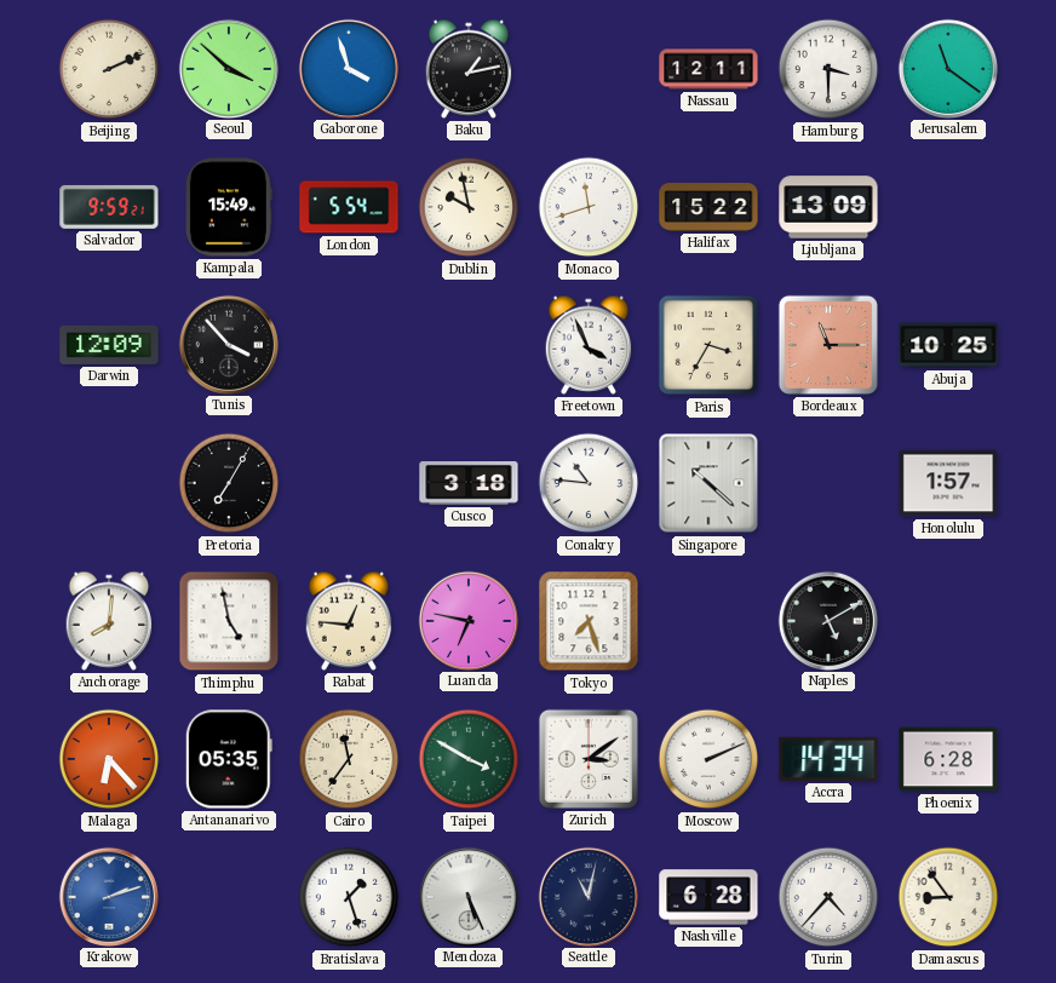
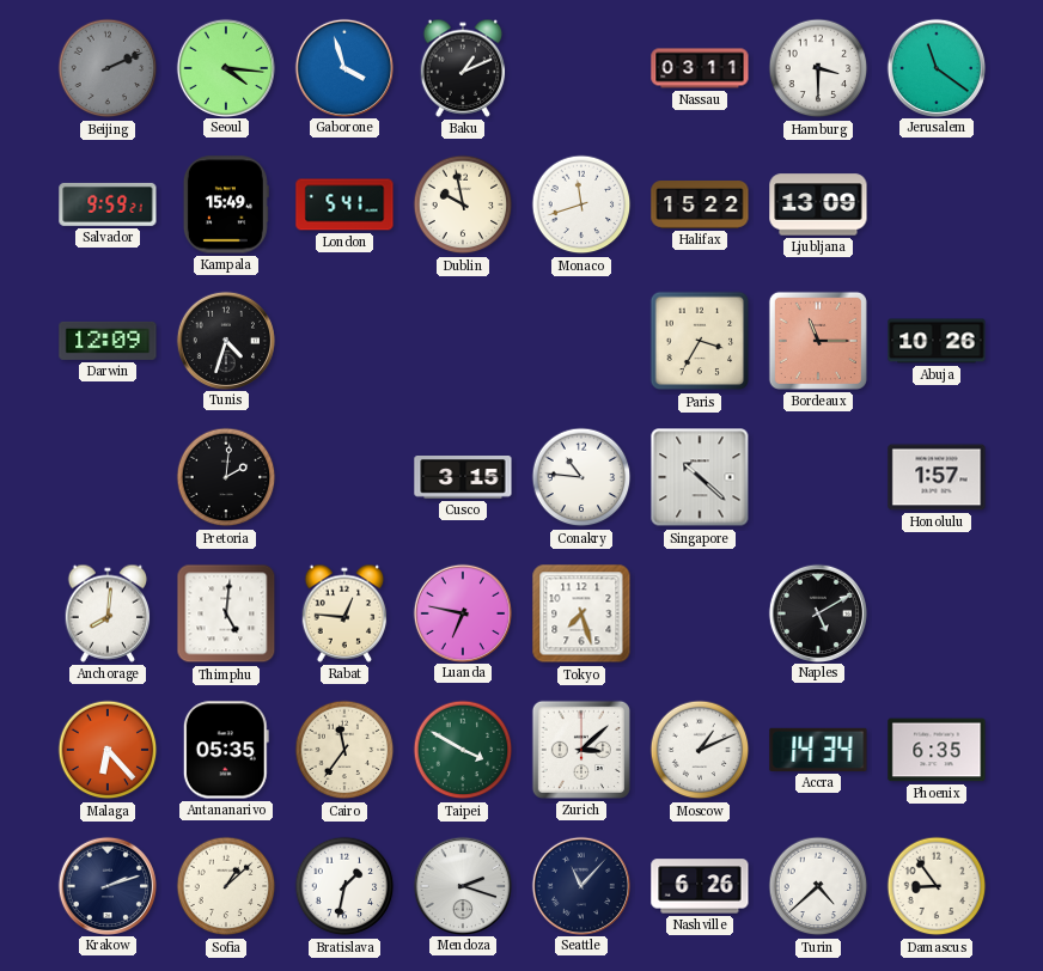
Beijing dial: cream -> grey
Seoul: 3:52 -> 4:16
Baku: 1:13 -> 1:11
Nassau: 12:11 -> 03:11
London: 5:54 -> 5:41
Tunis: 3:53 -> 4:33
Freetown: 3:56 -> none
Abuja: 10:25 -> 10:26
Pretoria: 7:05 -> 2:01
Cusco: 3:18 -> 3:15
Thimphu: 4:58 -> 5:01
Zurich: 3:09 -> 3:08
Moscow: 2:11 -> 1:11
Phoenix: 6:28 -> 6:35
Krakow dial: blue -> navy
Sofia: none -> 1:08
Bratislava: 1:27 -> 1:32
Mendoza: 5:26 -> 2:18
Seattle: 11:02 -> 11:07
Nashville: 6:28 -> 6:26
Turin: 4:37 -> 4:38
